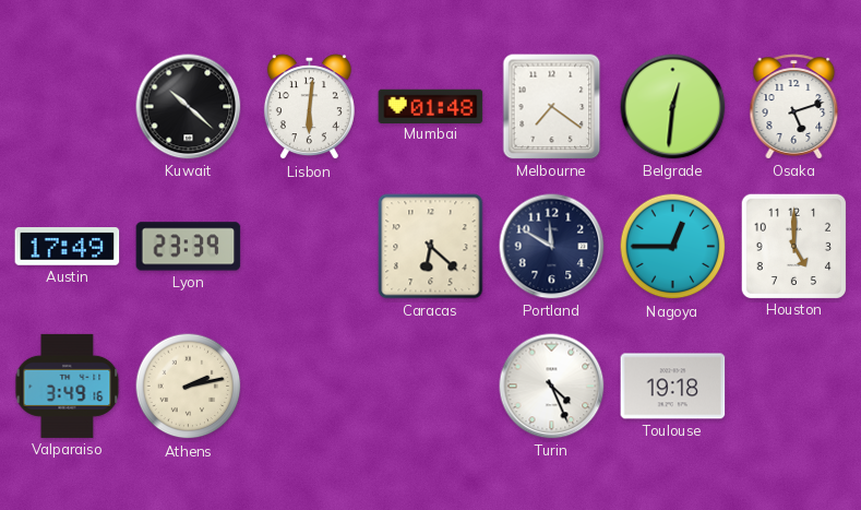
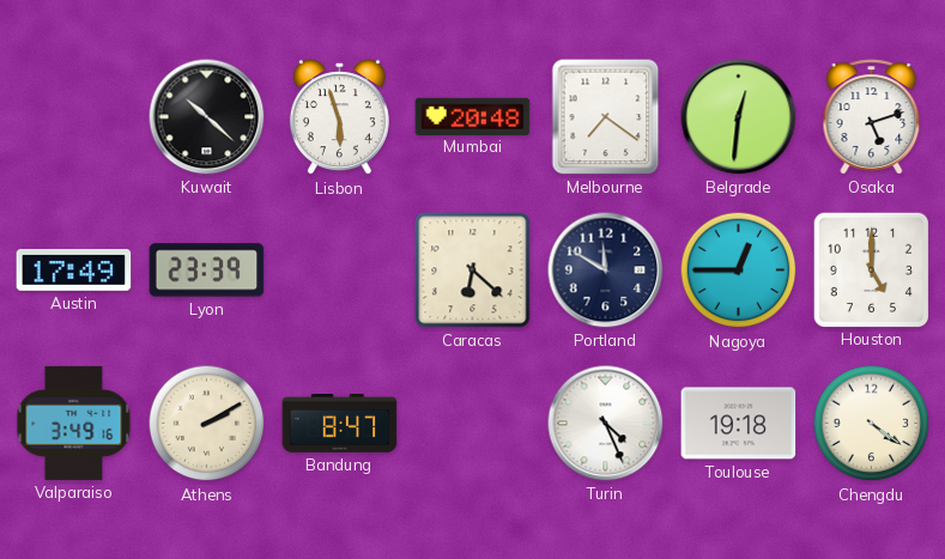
Lisbon: 6:01 -> 5:57
Mumbai: 01:48 -> 20:48
Athens: 2:13 -> 2:10
Bandung: none -> 8:47
Chengdu: none -> 4:21
